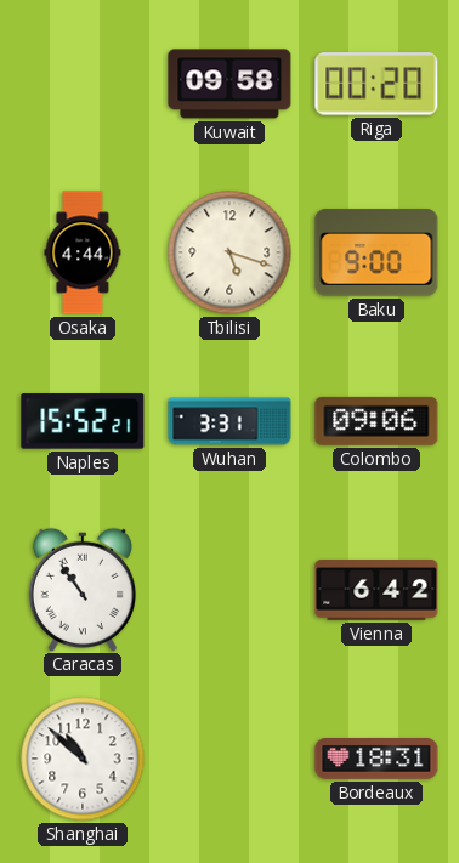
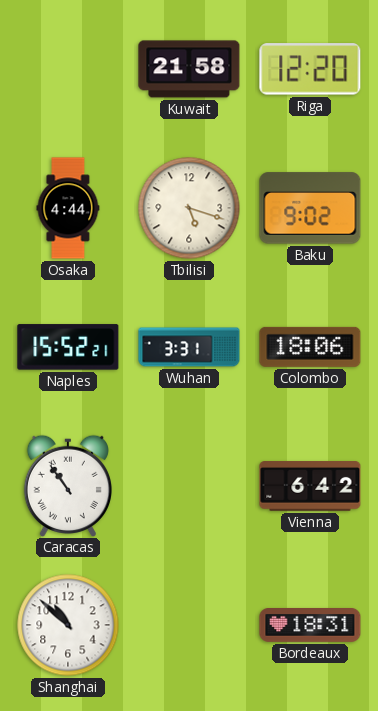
Kuwait: 09:58 -> 21:58
Riga: 00:20 -> 12:20
Baku: 9:00 -> 9:02
Colombo: 09:06 -> 18:06
